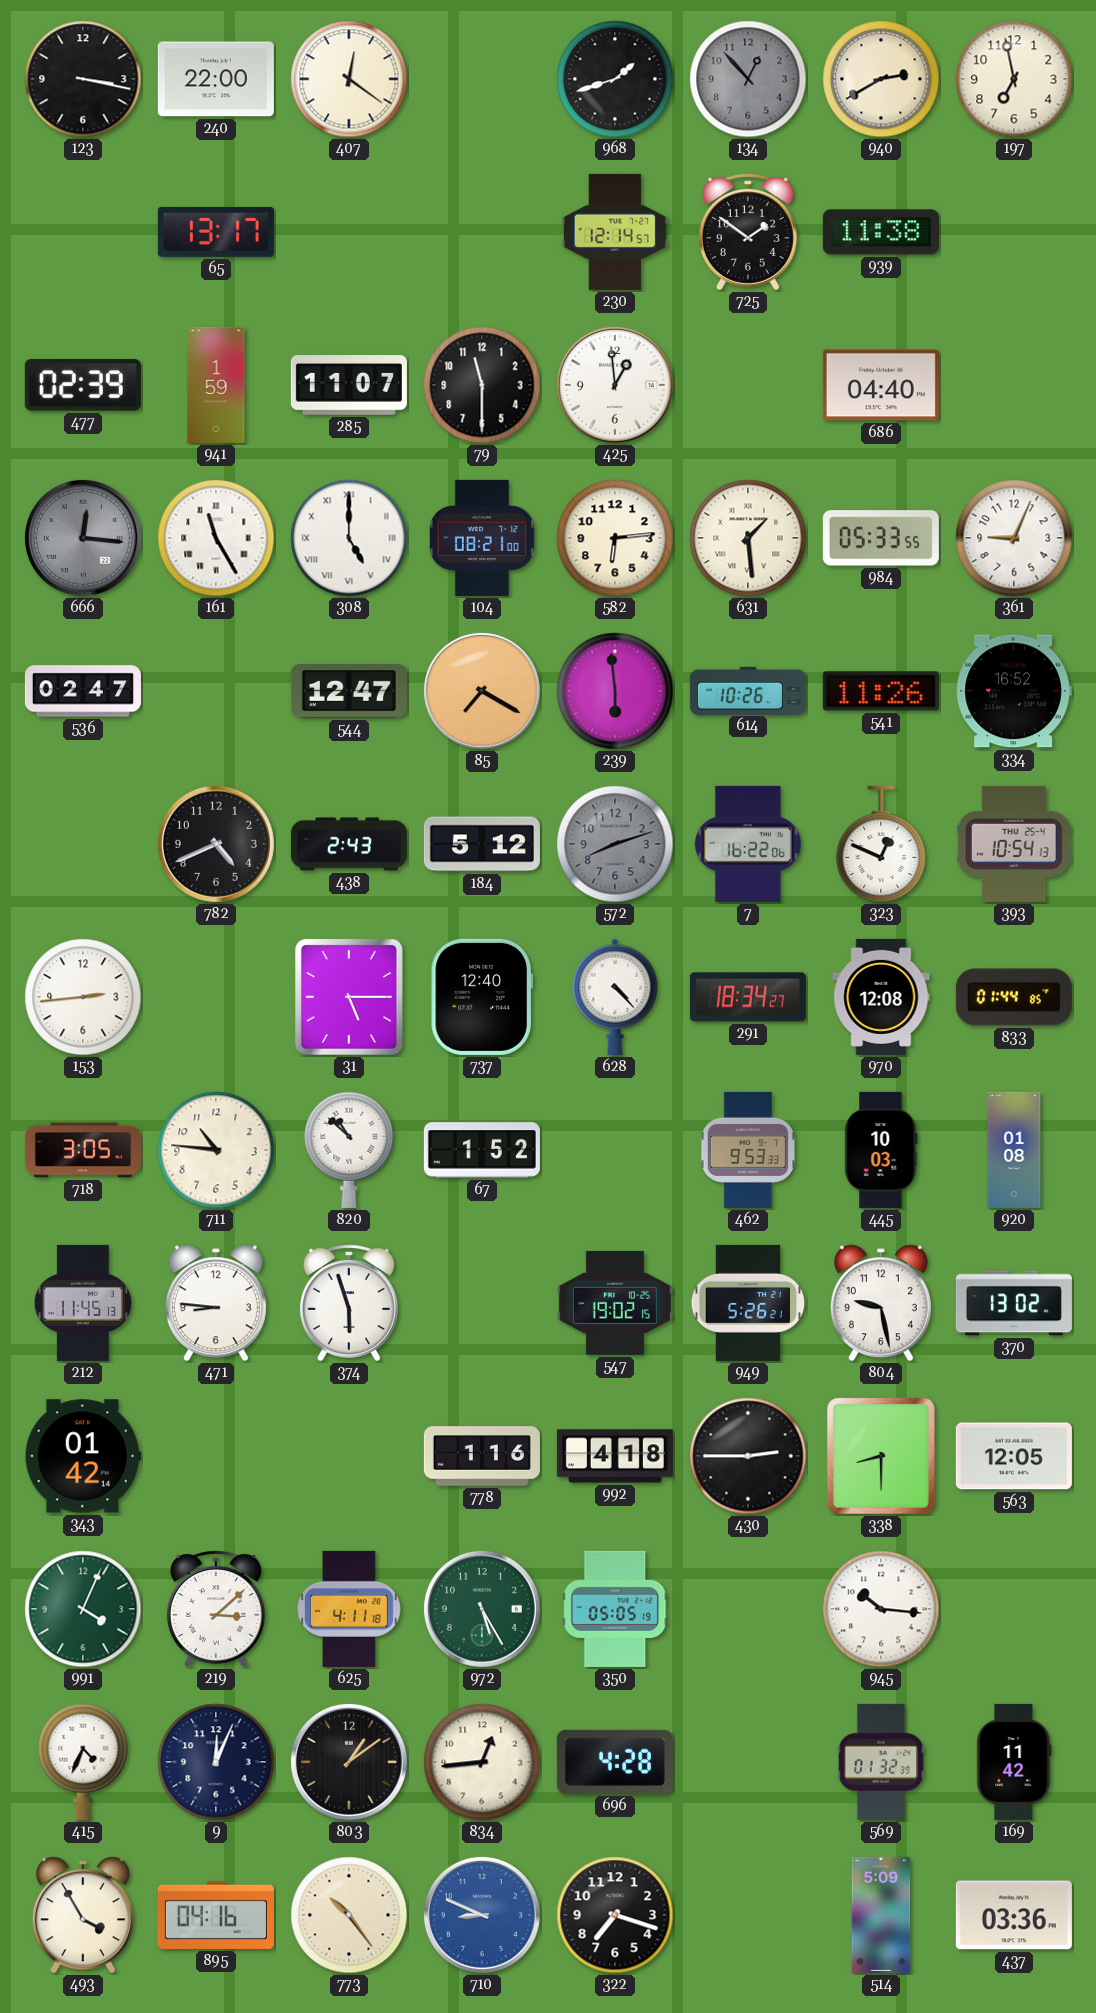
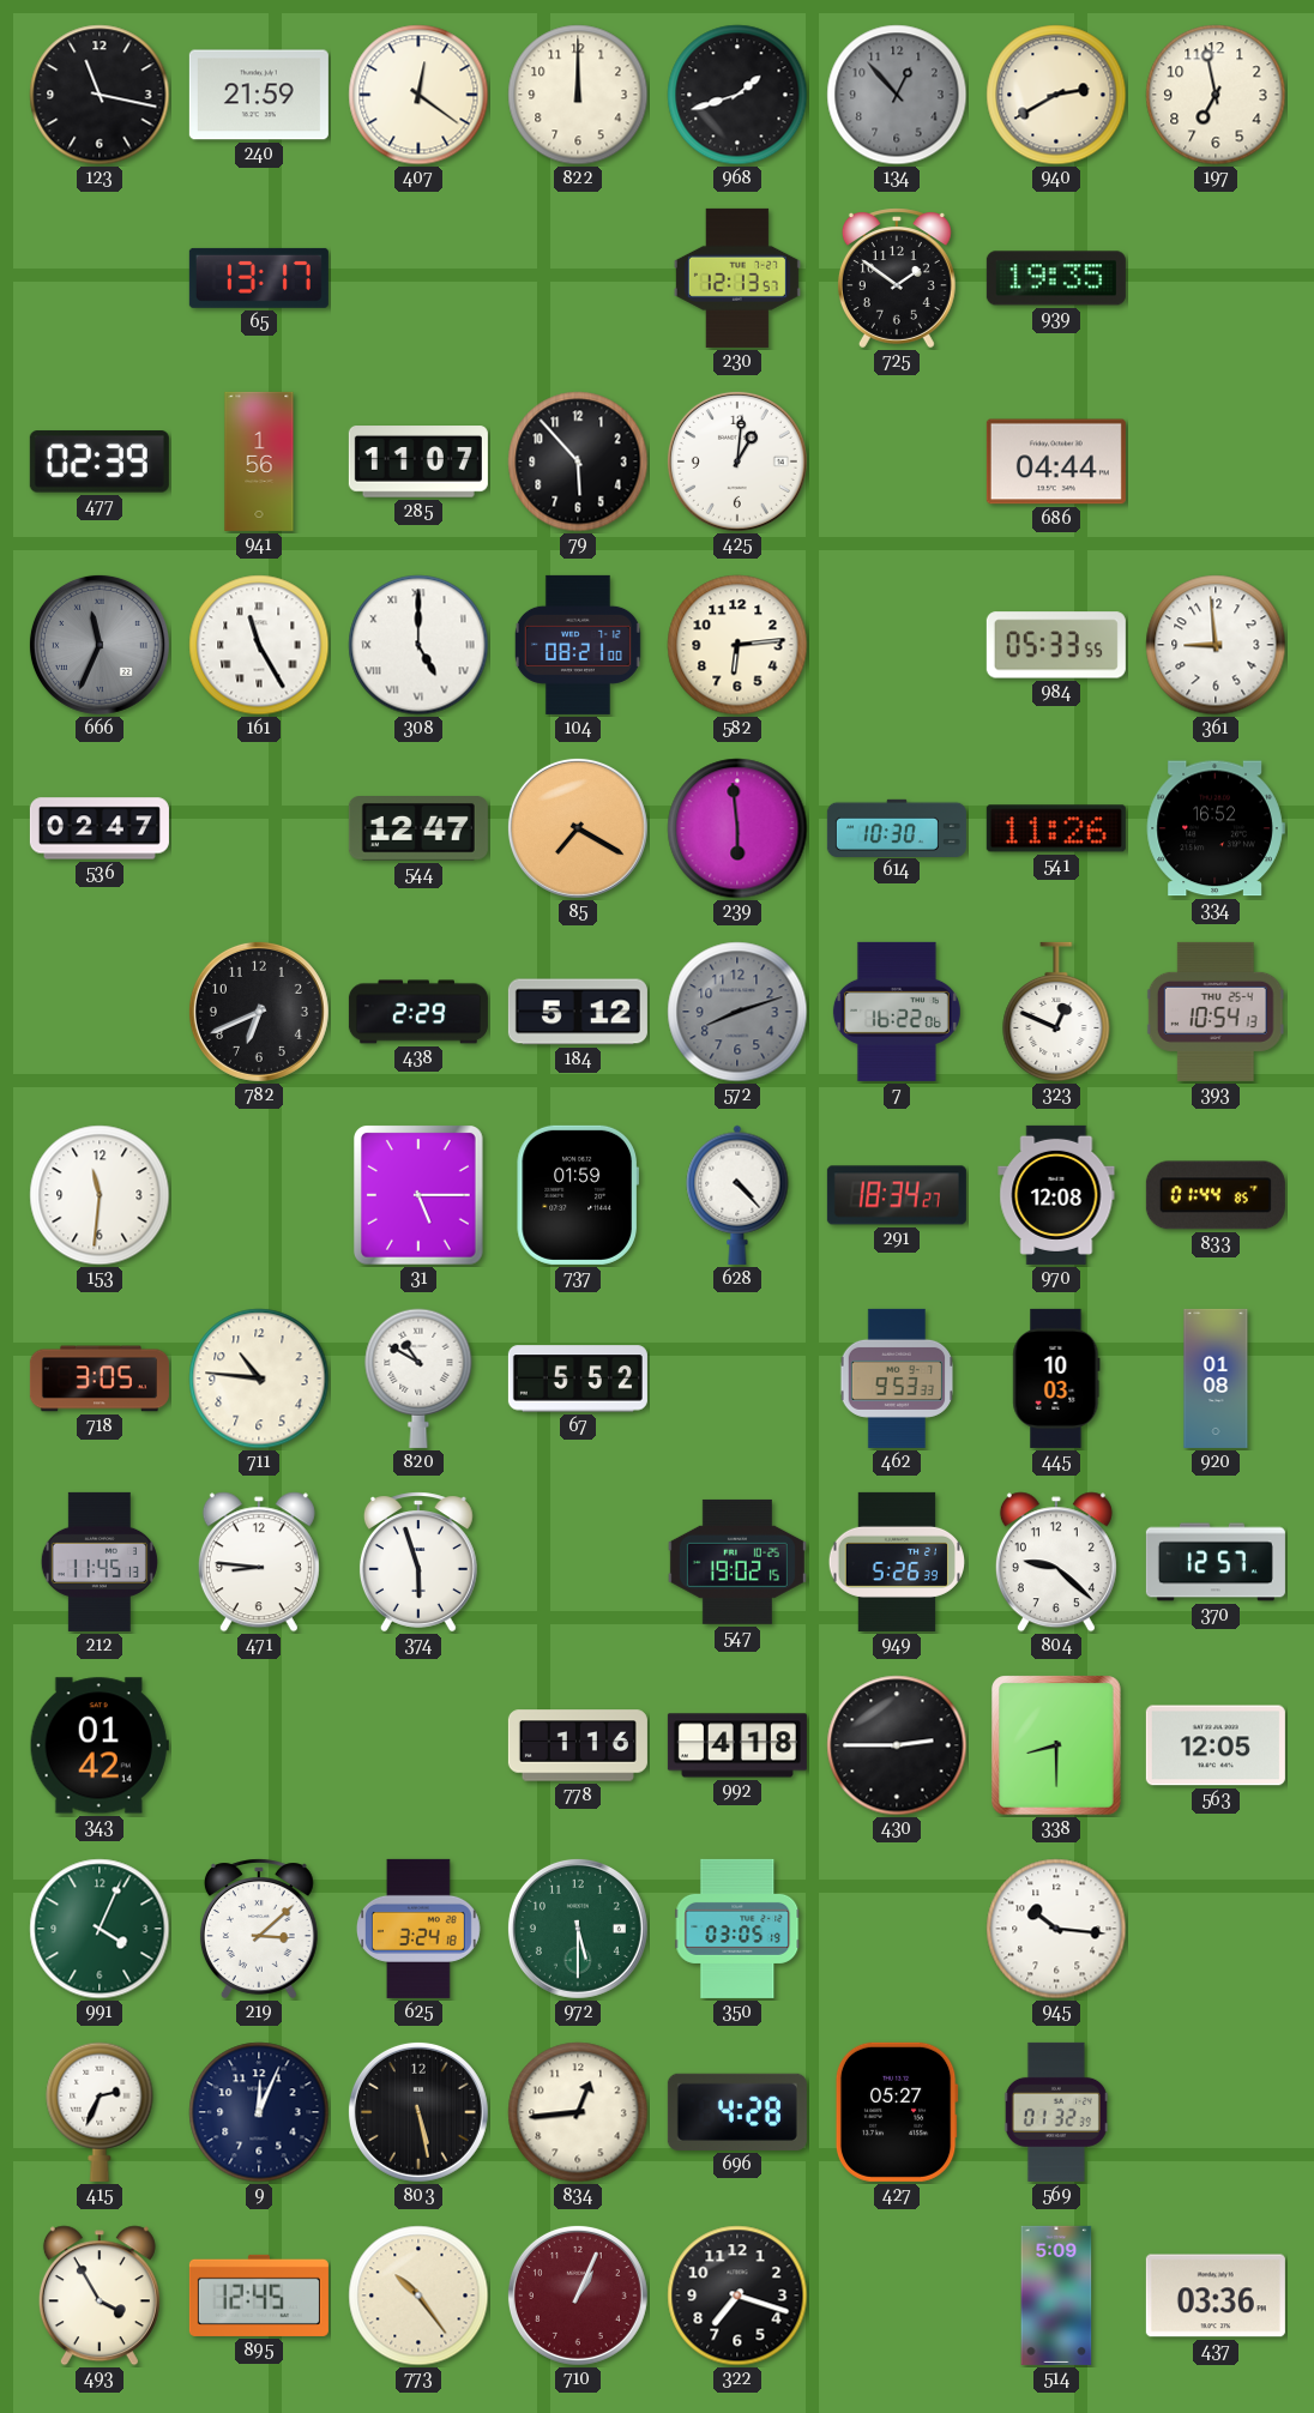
123: 3:17 -> 11:17
240: 22:00 -> 21:59
822: none -> 12:00
230: 12:14 -> 12:13
939: 11:38 -> 19:35
941: 1:59 -> 1:56
79: 11:30 -> 5:53
425: 12:59 -> 1:01
686: 04:40 -> 04:44
666: 12:16 -> 11:34
631: 1:29 -> none
361: 9:04 -> 8:59
614: 10:26 -> 10:30
782: 4:41 -> 6:41
438: 2:43 -> 2:29
153: 2:44 -> 11:31
737: 12:40 -> 01:59
820: 10:52 -> 10:50
67: 1:52 -> 5:52
949: 5:26:21 -> 5:26:39
804: 9:28 -> 9:22
370: 13:02 -> 12:57
625: 4:11 -> 3:24
972: 5:25 -> 5:30
350: 05:05 -> 03:05
415: 4:34 -> 2:34
803: 1:09 -> 5:28
427: none -> 05:27
169: 11:42 -> none
895: 04:16 -> 12:45
710: 8:49 -> 1:04
710 dial: blue -> burgundy
